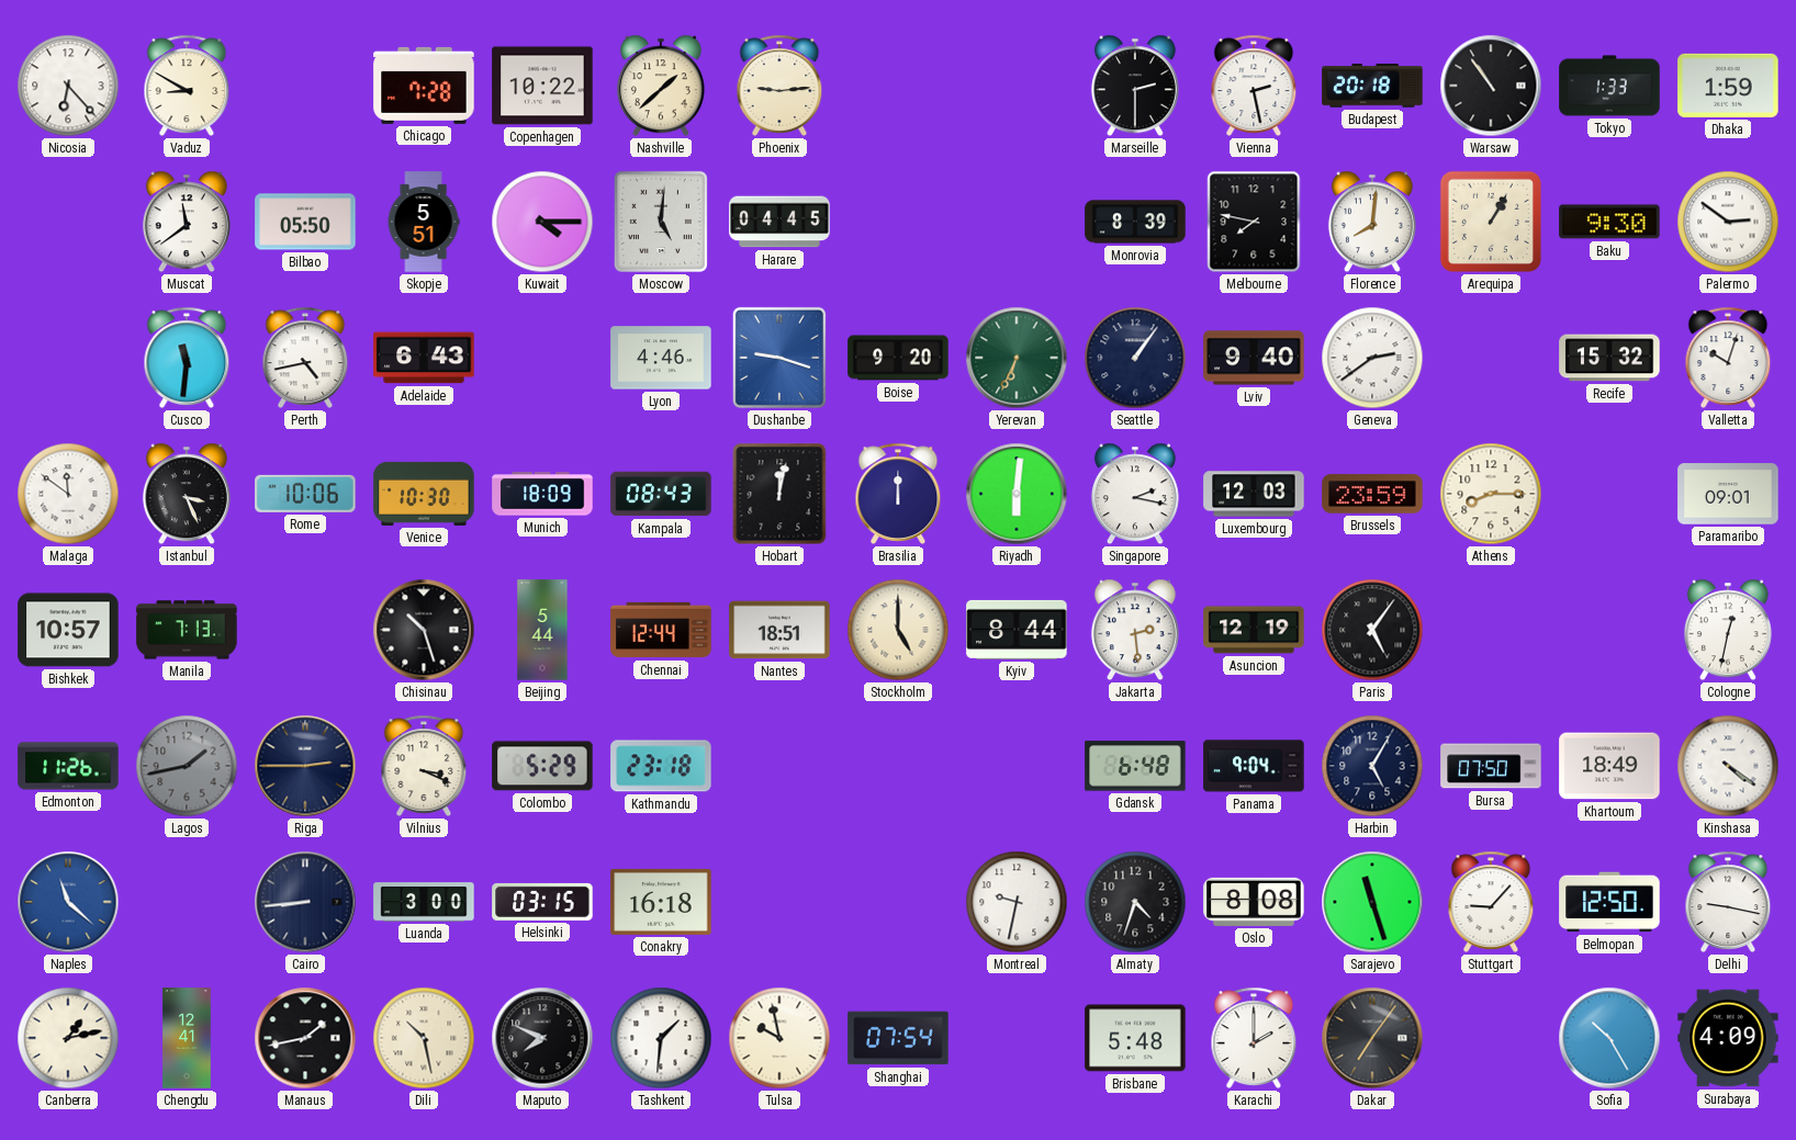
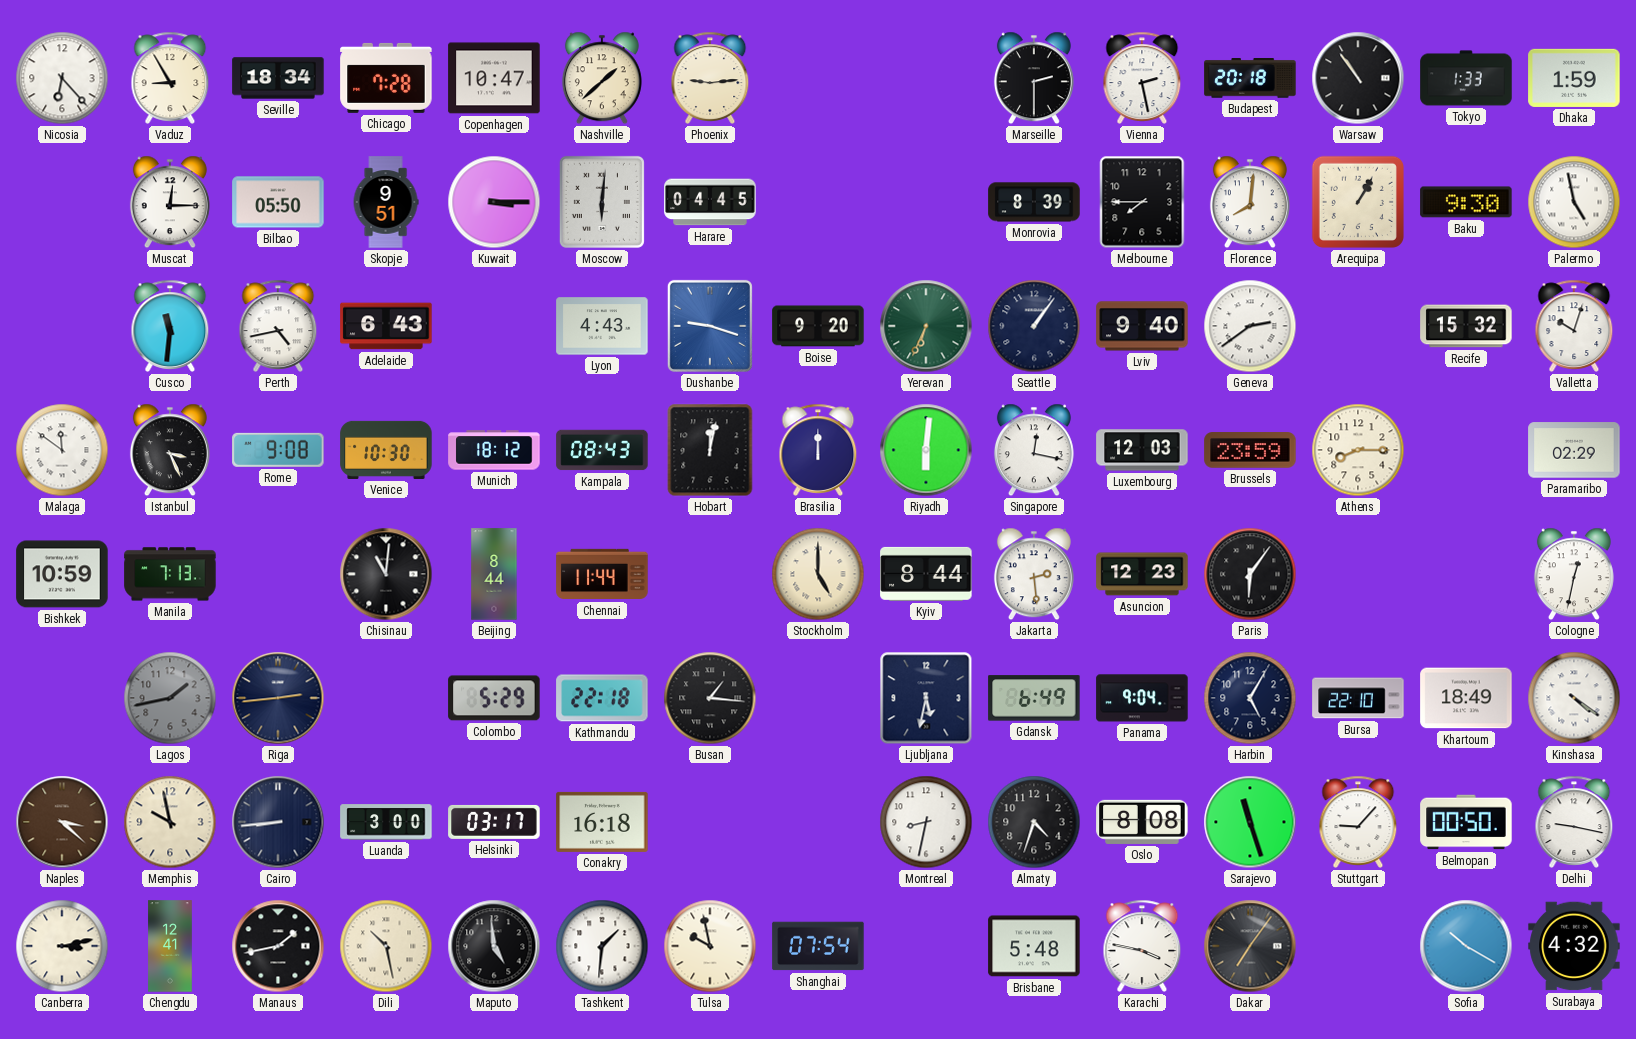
Vaduz: 8:50 -> 8:55
Seville: none -> 18:34
Copenhagen: 10:22 -> 10:47
Muscat: 11:39 -> 12:15
Skopje: 5:51 -> 9:51
Kuwait: 4:15 -> 3:15
Moscow: 5:01 -> 6:01
Melbourne: 7:47 -> 7:45
Palermo: 2:51 -> 4:58
Lyon: 4:46 -> 4:43
Rome: 10:06 -> 9:08
Munich: 18:09 -> 18:12
Singapore: 2:17 -> 12:17
Paramaribo: 09:01 -> 02:29
Bishkek: 10:57 -> 10:59
Chisinau: 10:27 -> 11:01
Beijing: 5:44 -> 8:44
Chennai: 12:44 -> 11:44
Nantes: 18:51 -> none
Asuncion: 12:19 -> 12:23
Paris: 5:06 -> 6:06
Edmonton: 11:26 -> none
Riga: 2:45 -> 2:44
Vilnius: 3:19 -> none
Kathmandu: 23:18 -> 22:18
Busan: none -> 1:16
Ljubljana: none -> 5:32
Gdansk: 6:48 -> 6:49
Bursa: 07:50 -> 22:10
Naples: 11:22 -> 3:22
Naples dial: blue -> brown
Memphis: none -> 9:58
Helsinki: 03:15 -> 03:17
Montreal: 9:32 -> 8:32
Belmopan: 12:50 -> 00:50
Canberra: 1:13 -> 3:13
Maputo: 7:49 -> 4:59
Karachi: 2:00 -> 3:47
Sofia: 10:25 -> 10:20
Surabaya: 4:09 -> 4:32
